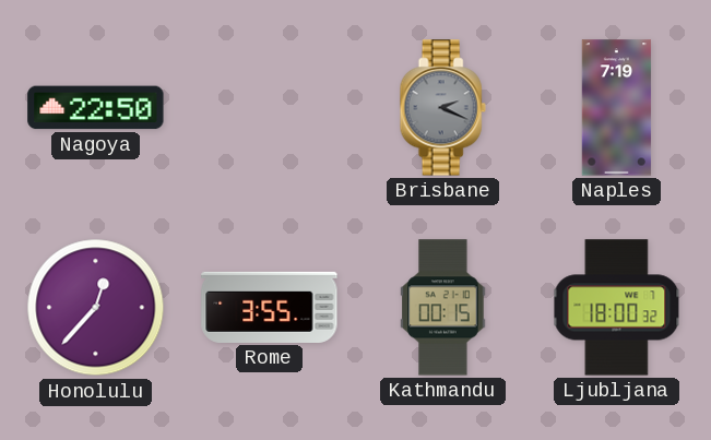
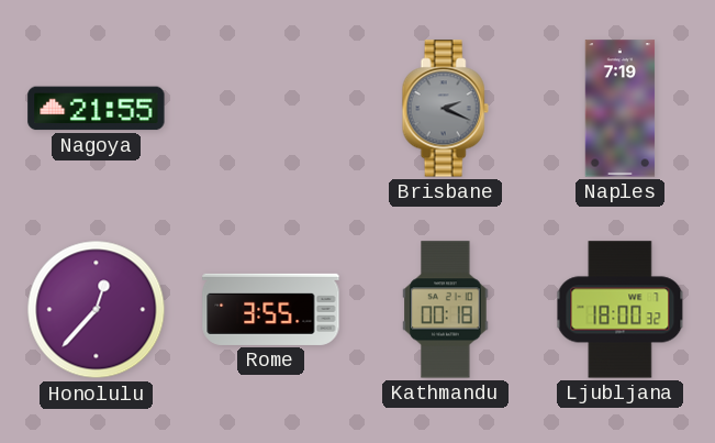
Nagoya: 22:50 -> 21:55
Kathmandu: 00:15 -> 00:18
